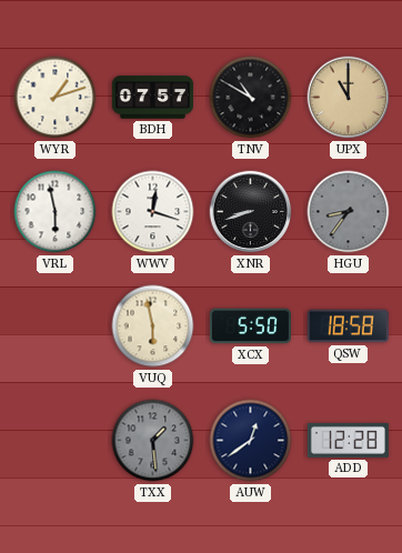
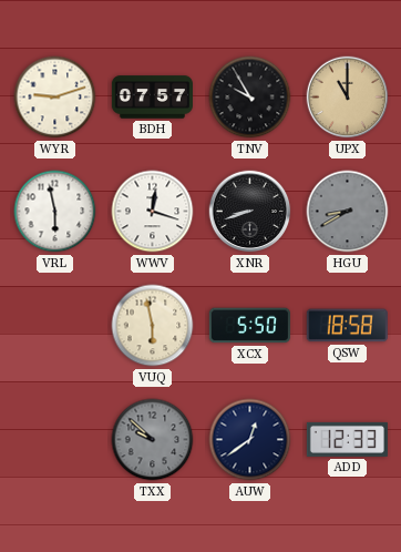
WYR: 1:12 -> 9:12
TNV: 10:50 -> 9:55
HGU: 8:36 -> 8:40
TXX: 1:29 -> 9:52
ADD: 12:28 -> 12:33
